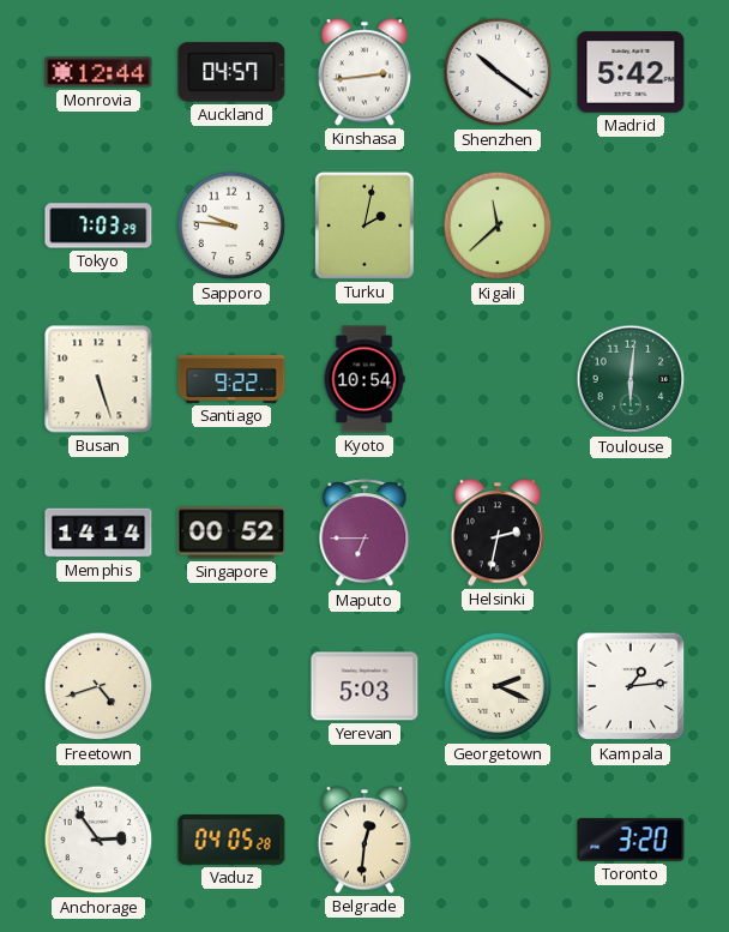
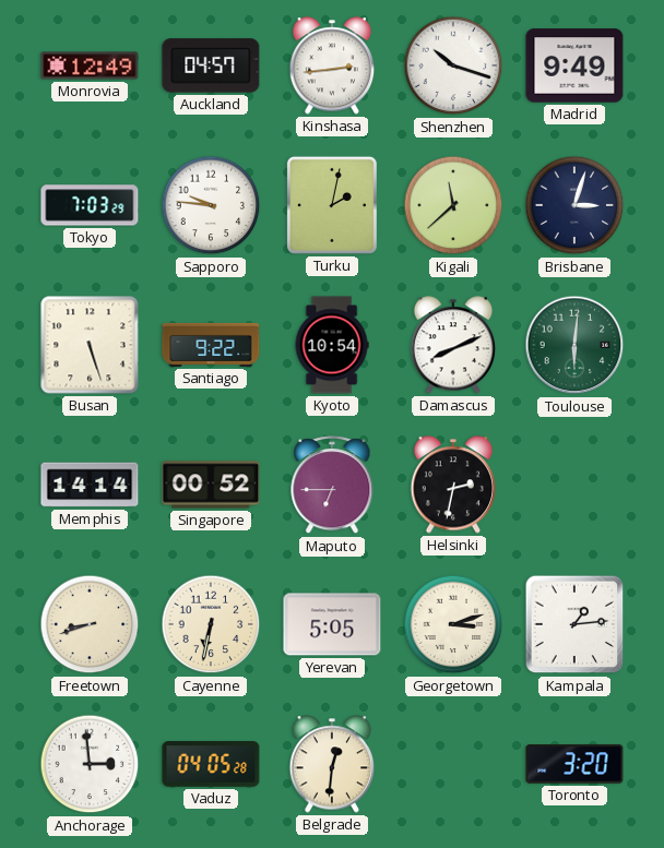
Monrovia: 12:44 -> 12:49
Shenzhen: 10:21 -> 10:18
Madrid: 5:42 -> 9:49
Brisbane: none -> 3:03
Damascus: none -> 8:11
Freetown: 4:42 -> 8:42
Cayenne: none -> 6:32
Yerevan: 5:03 -> 5:05
Georgetown: 2:19 -> 3:12
Anchorage: 2:54 -> 2:59
